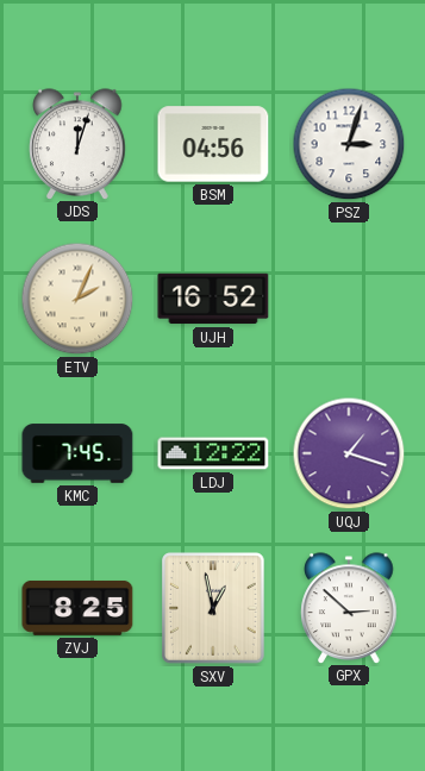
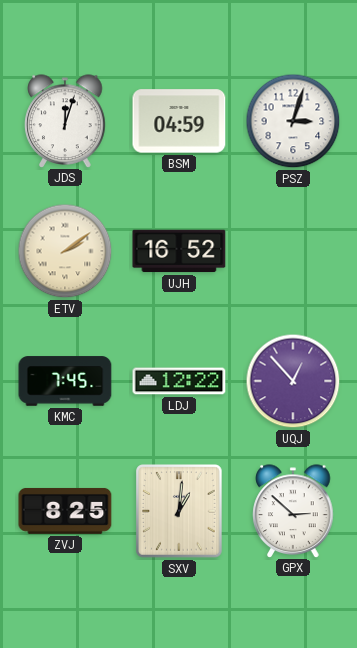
BSM: 04:56 -> 04:59
ETV: 2:04 -> 2:09
UQJ: 1:18 -> 12:53
SXV: 12:58 -> 1:01
